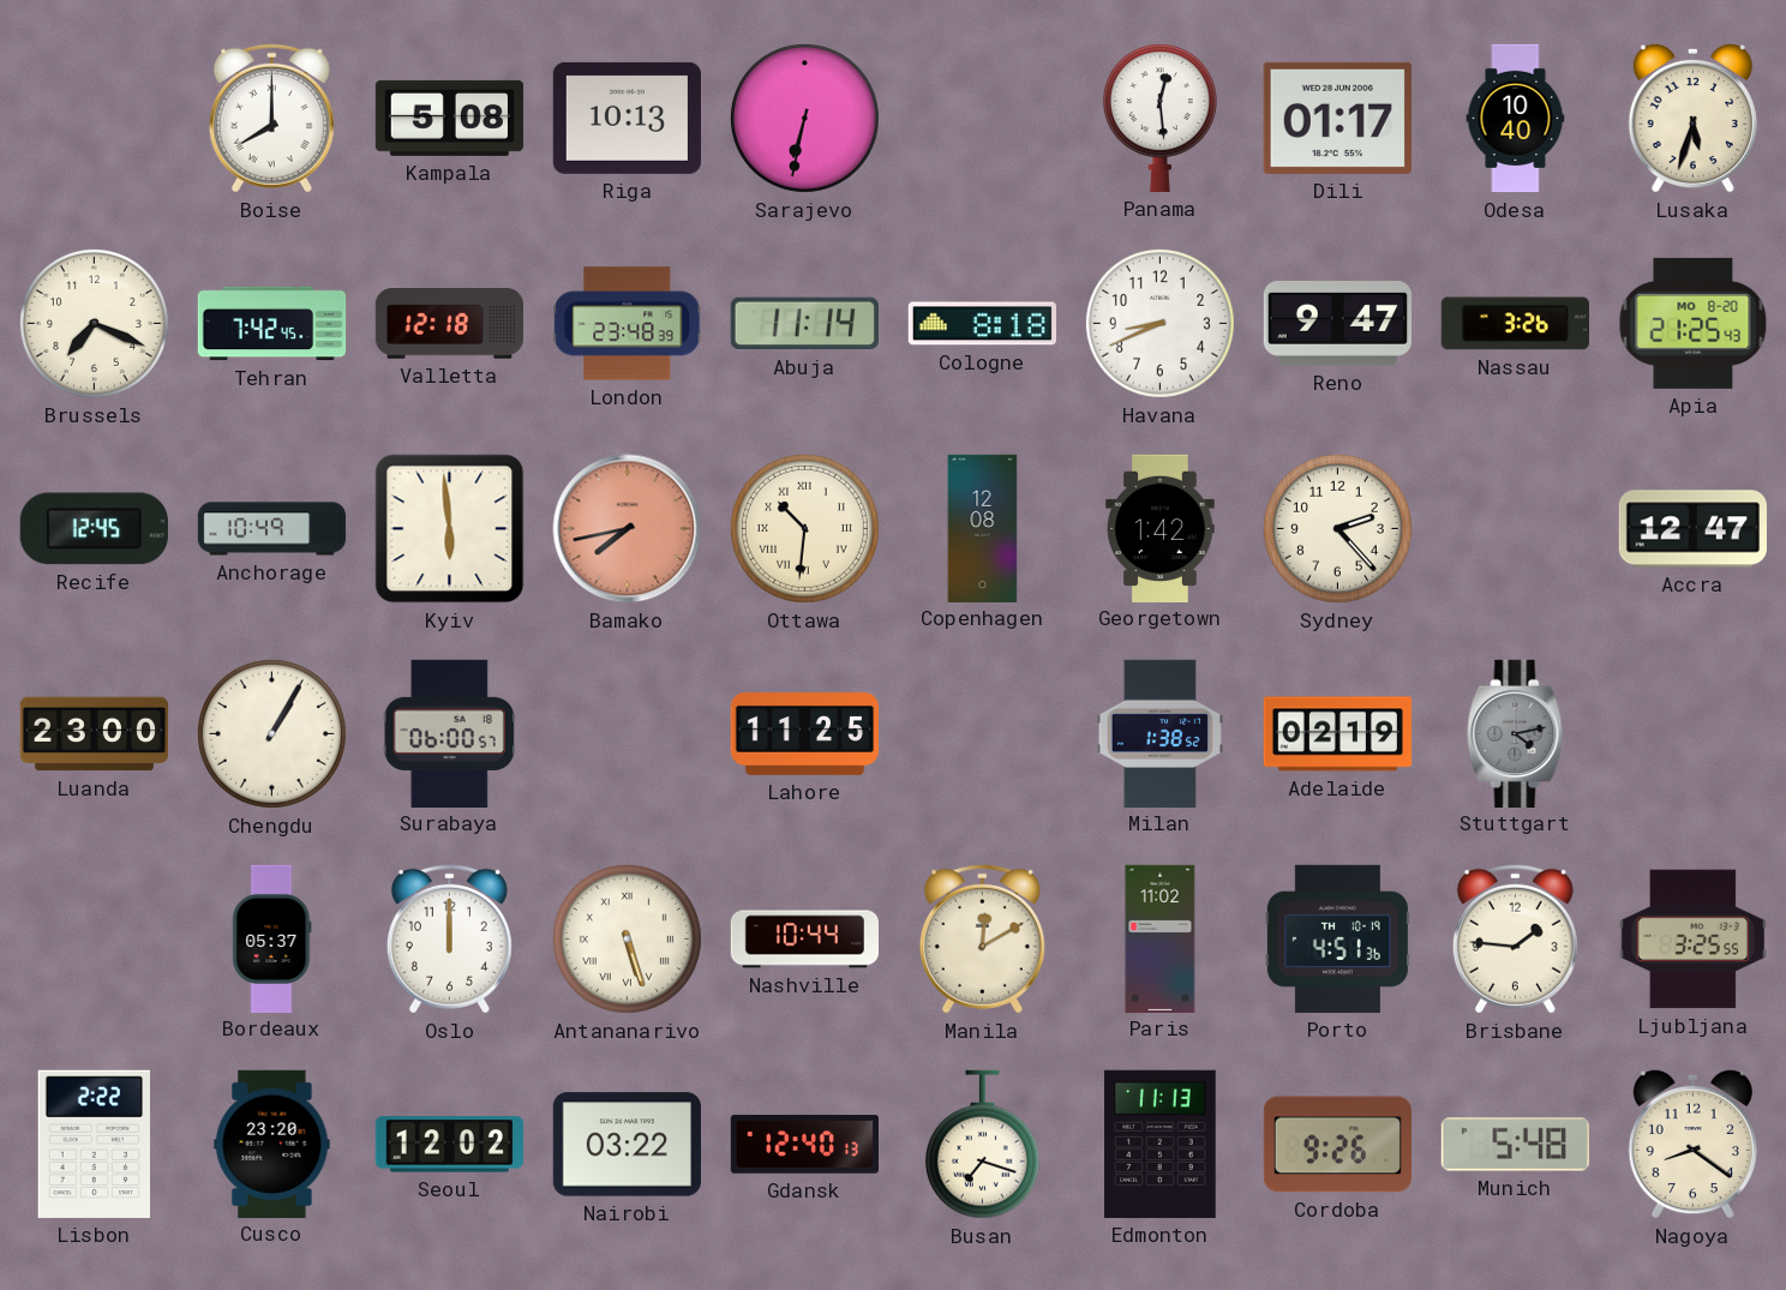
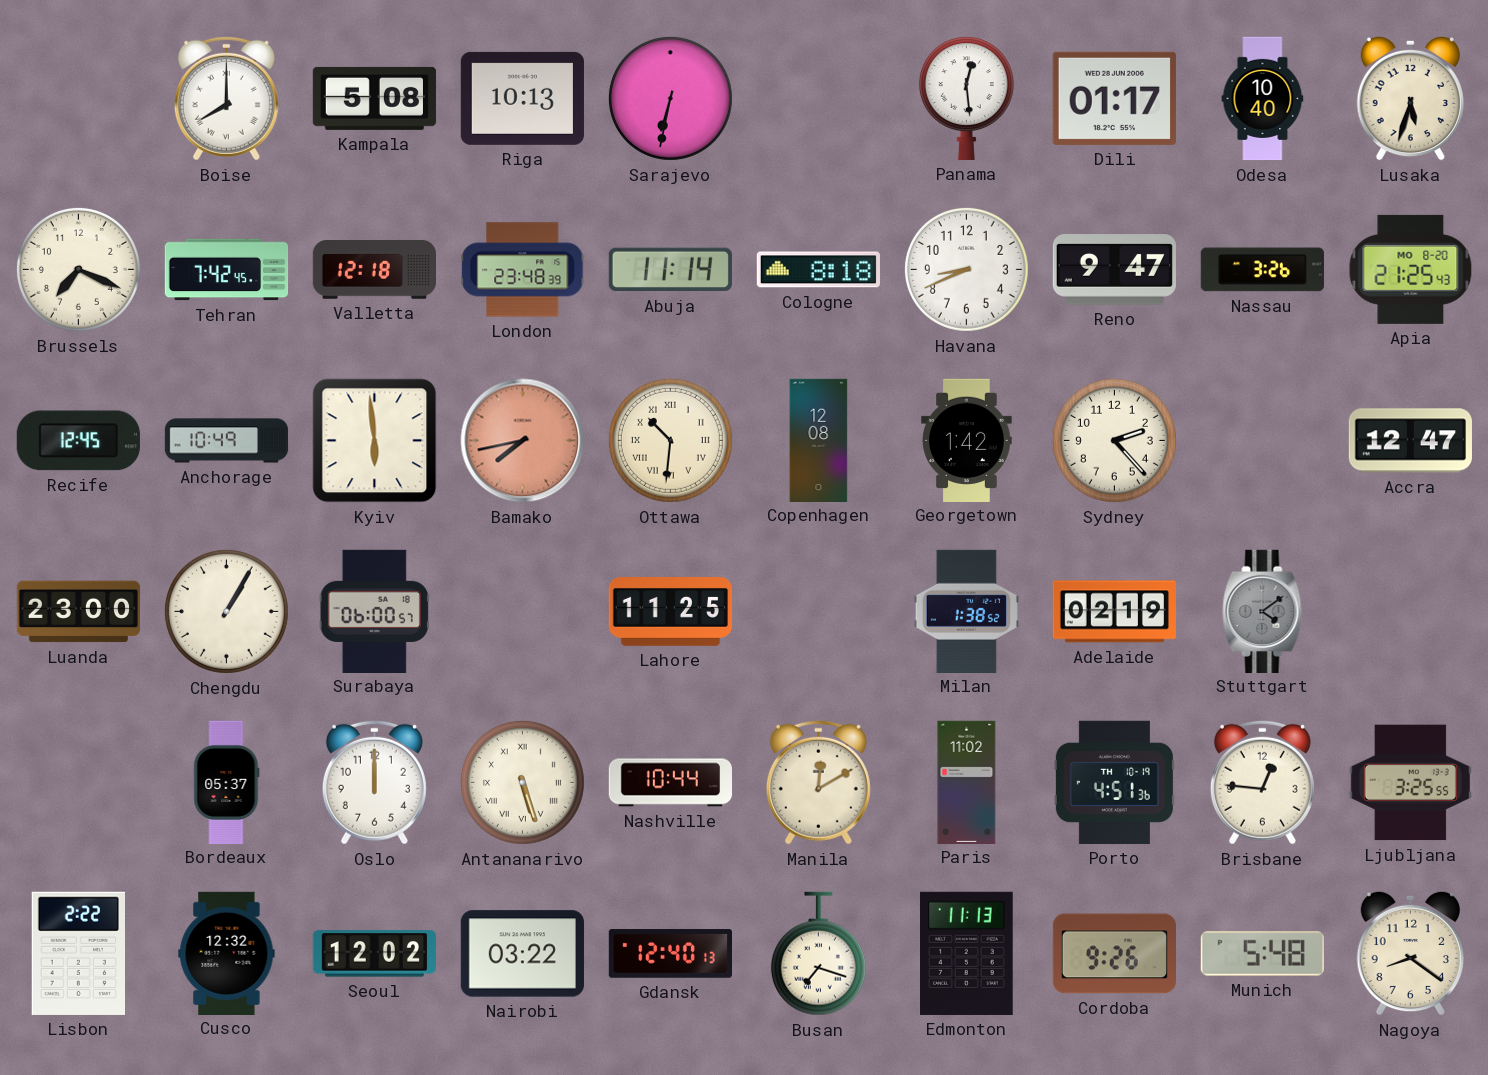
Stuttgart: 4:13 -> 4:09
Brisbane: 1:46 -> 12:46
Cusco: 23:20 -> 12:32
